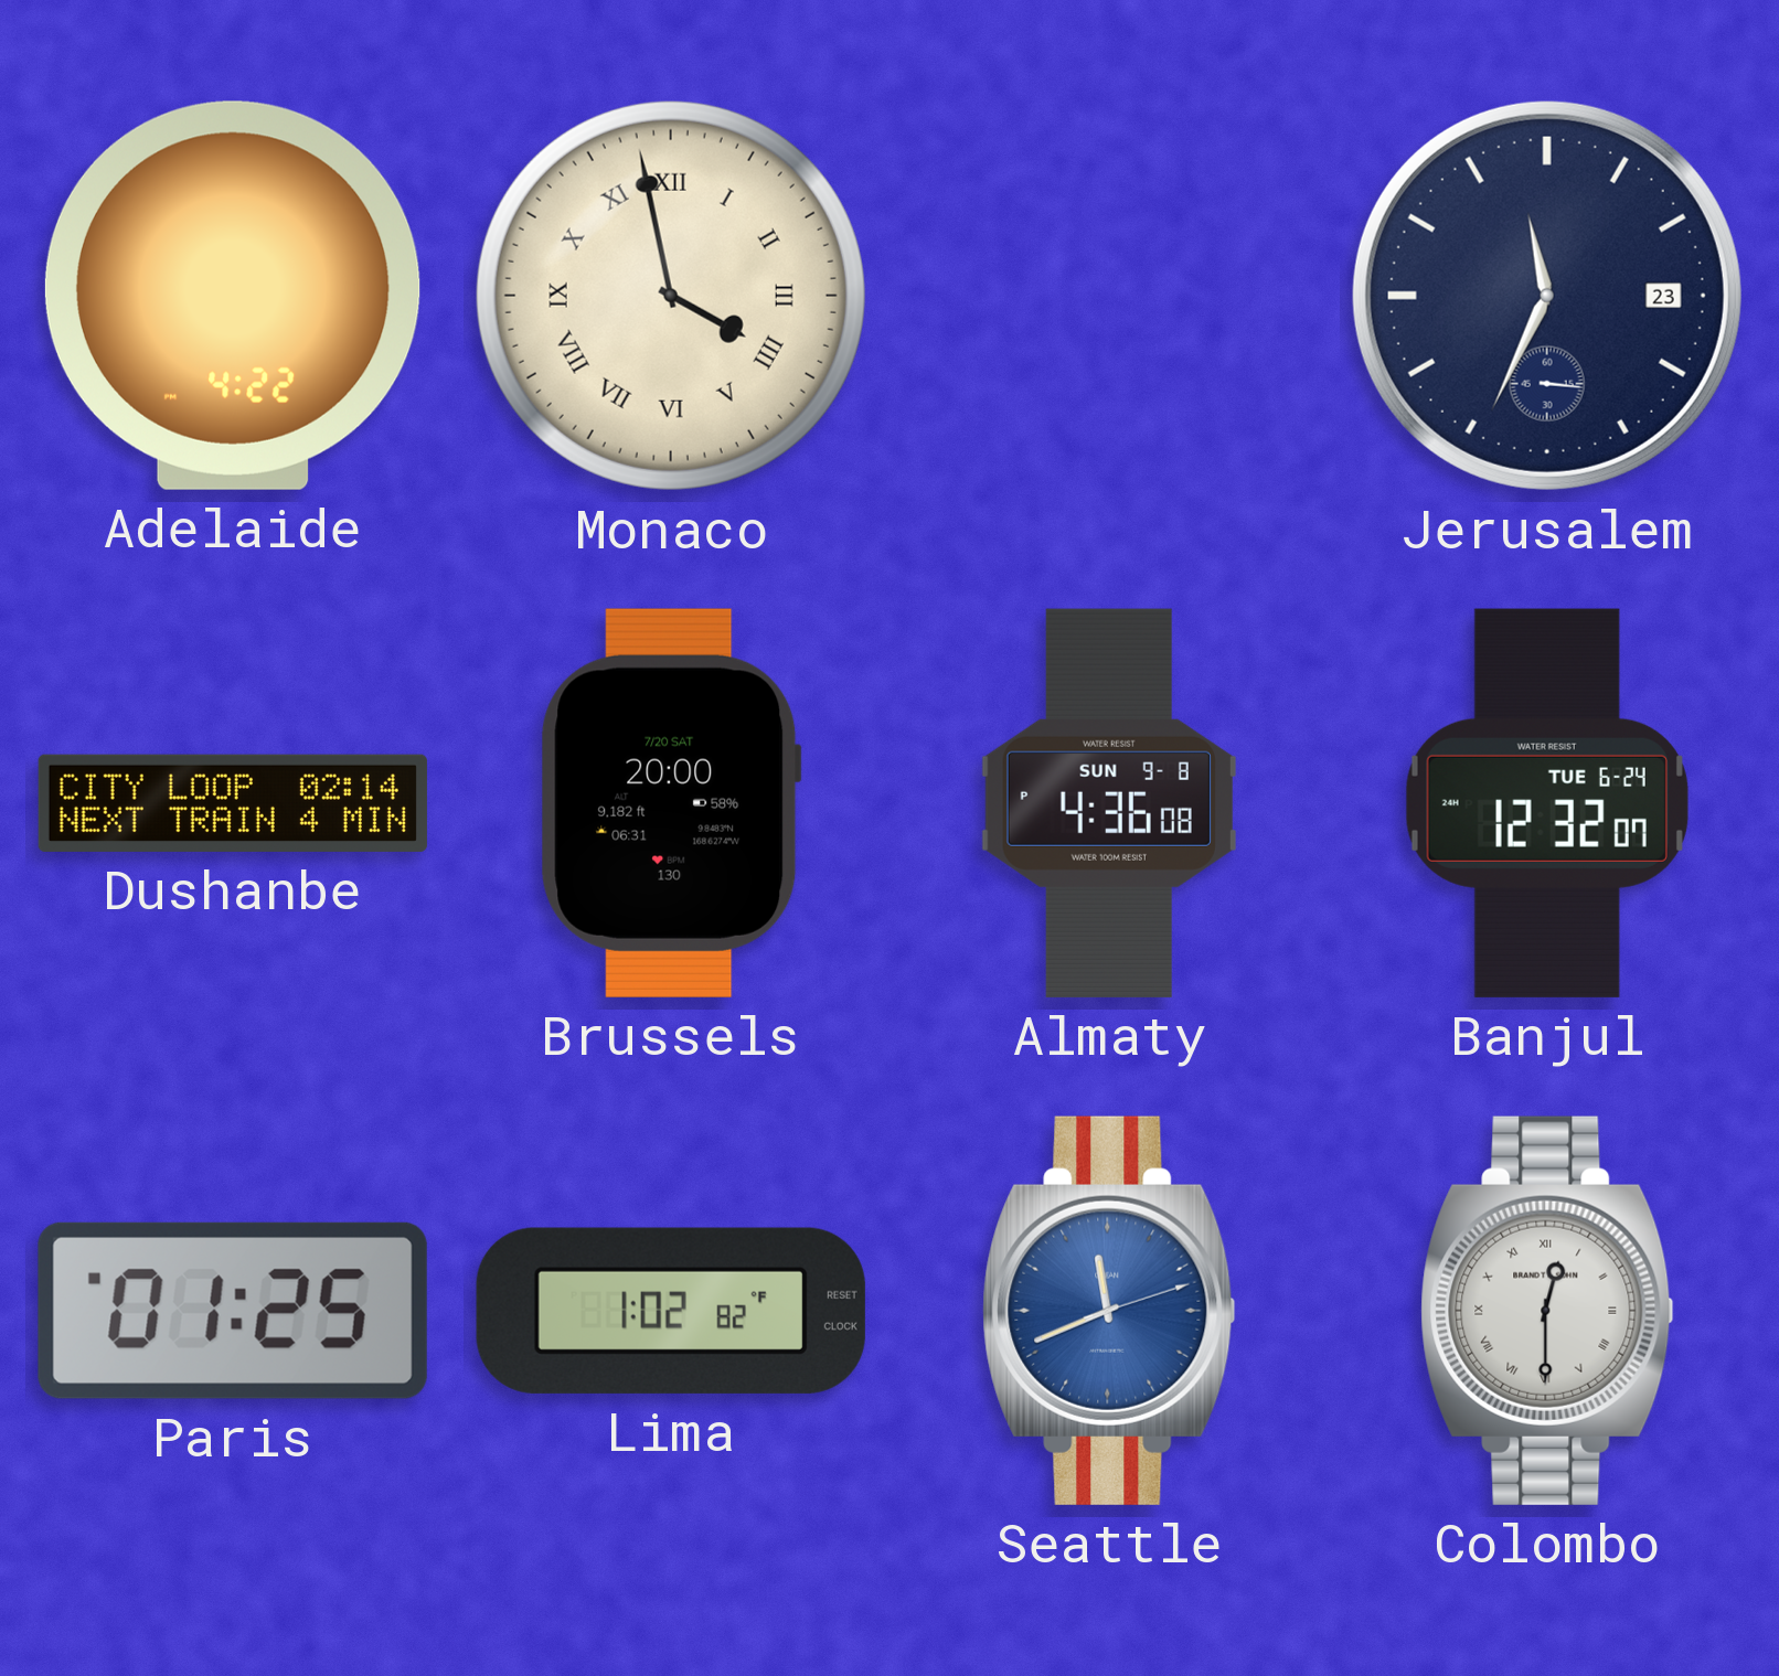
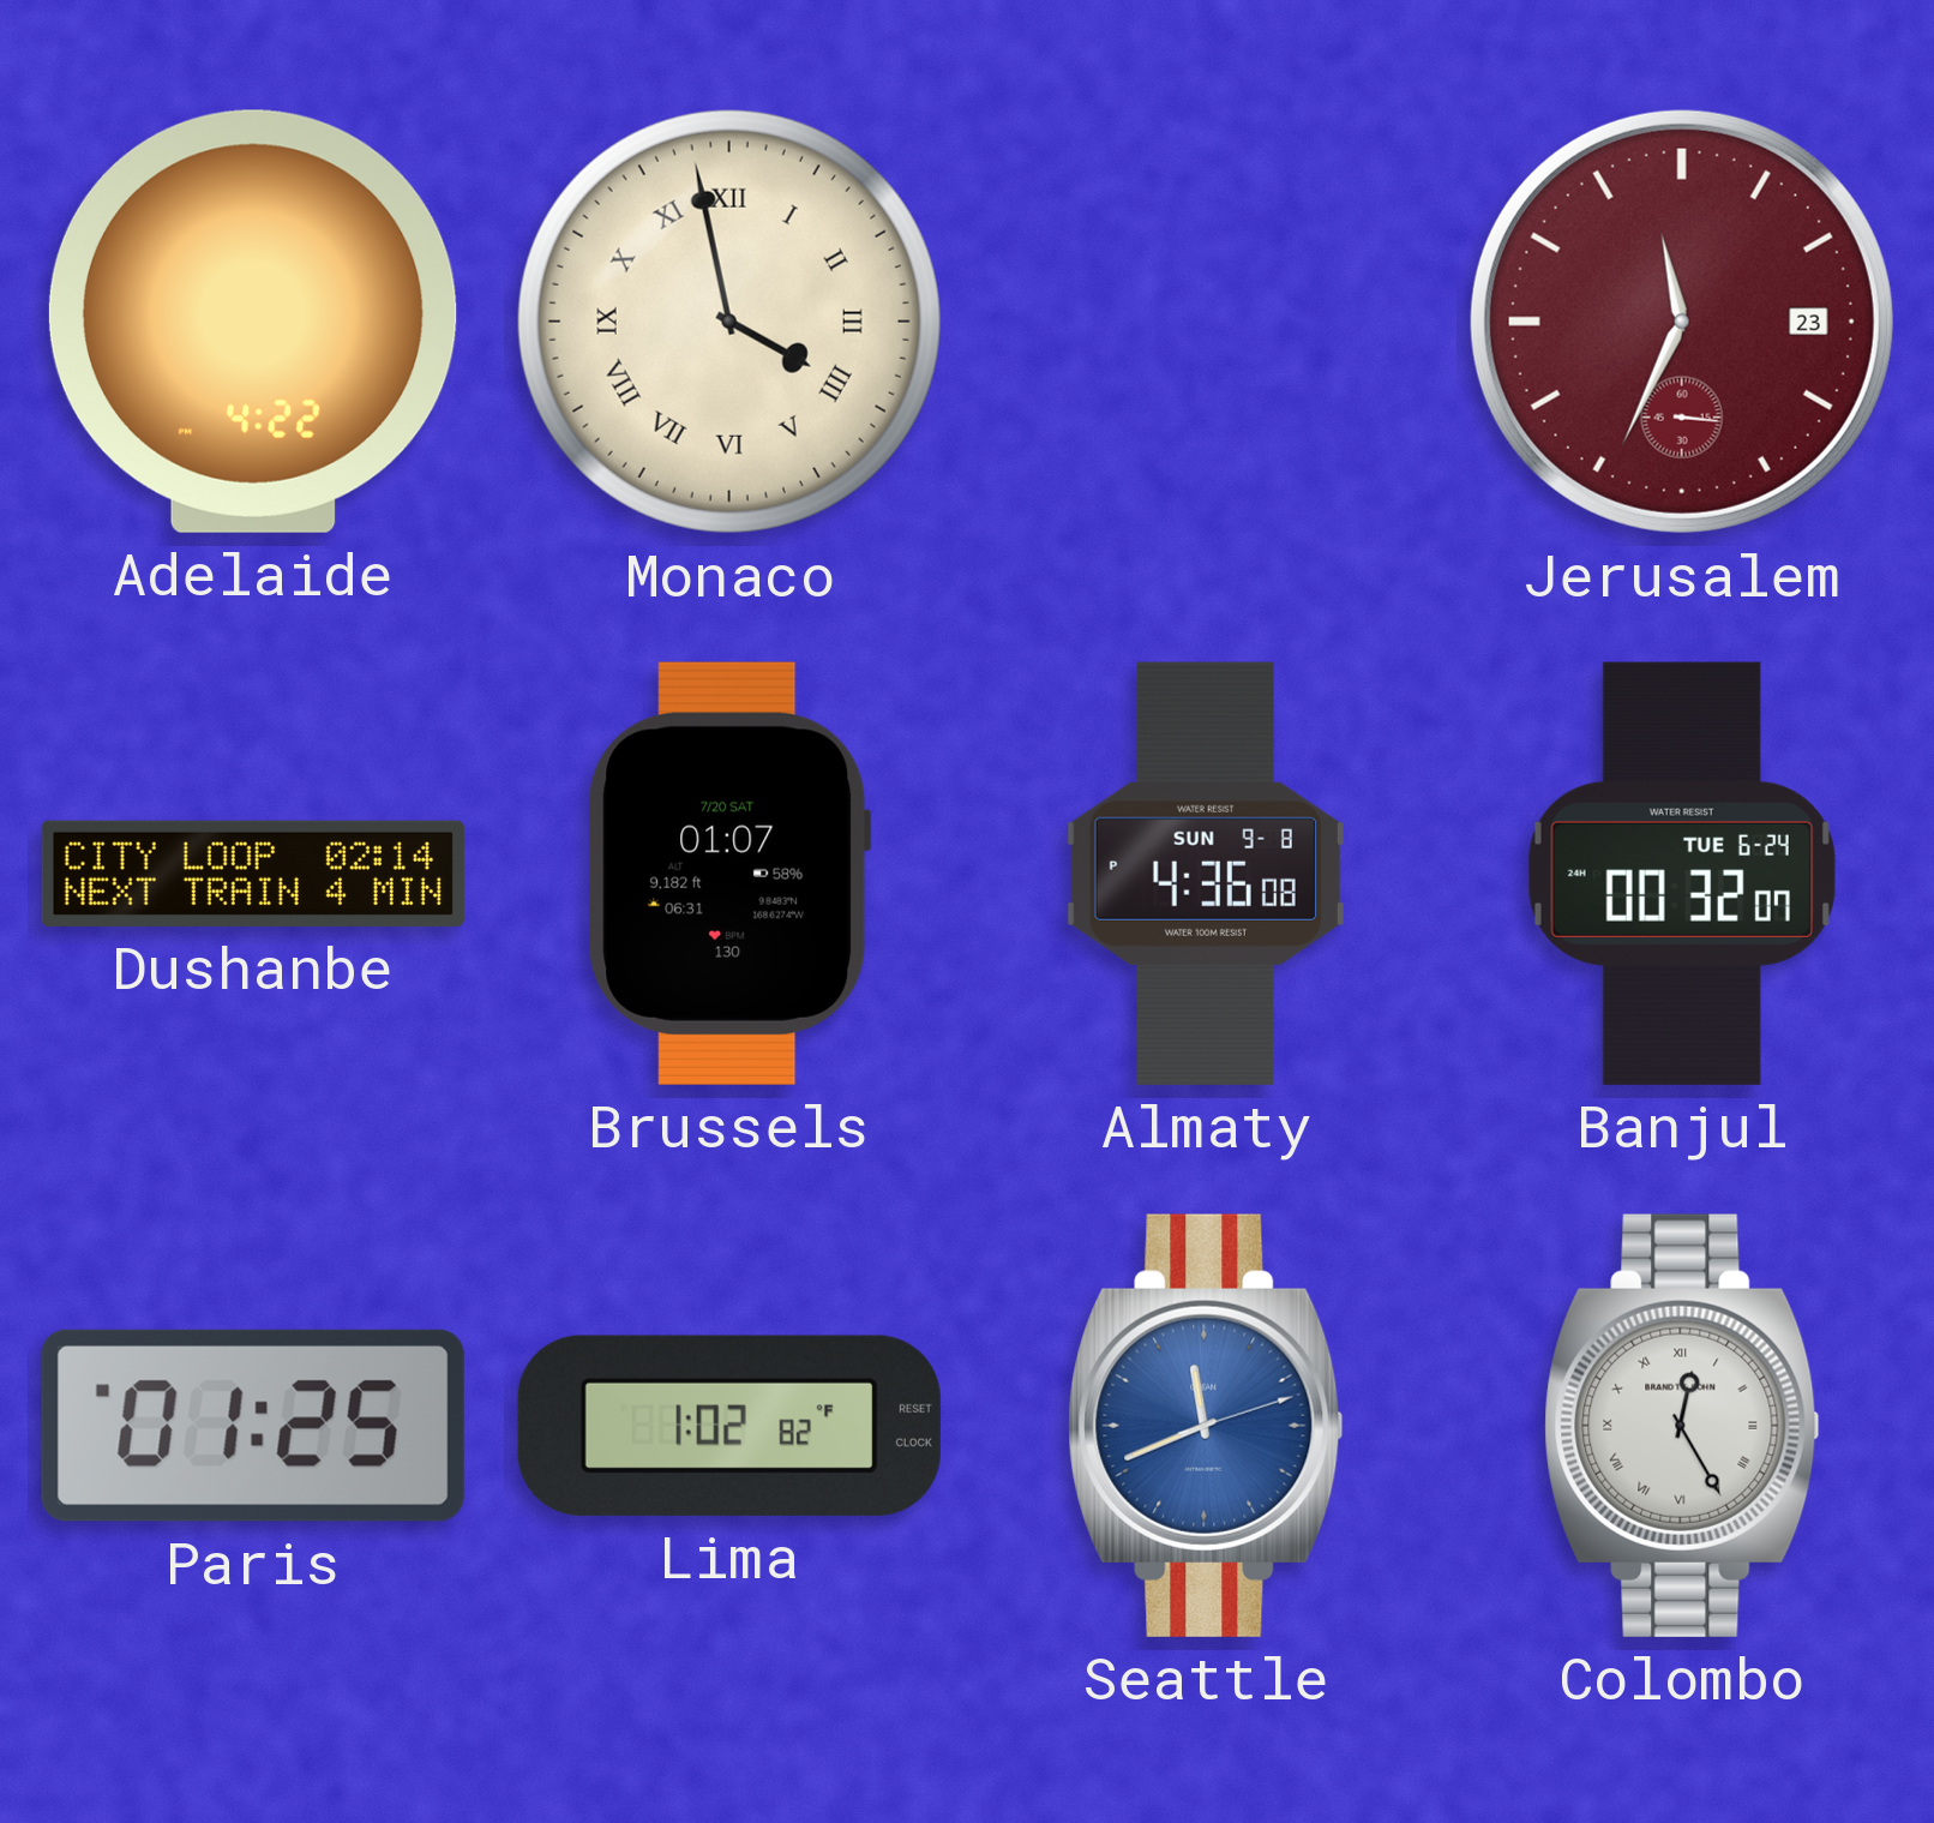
Jerusalem dial: navy -> burgundy
Brussels: 20:00 -> 01:07
Banjul: 12:32 -> 00:32
Colombo: 12:30 -> 12:25
